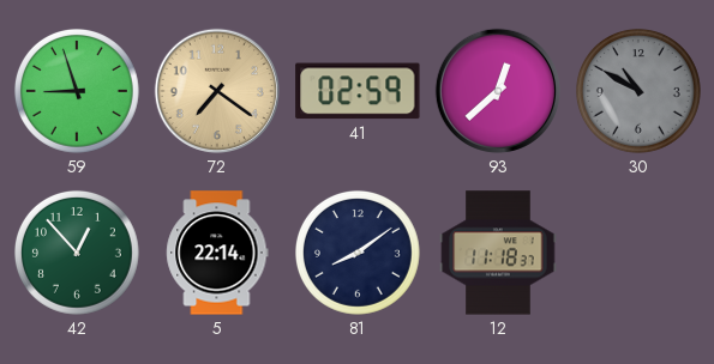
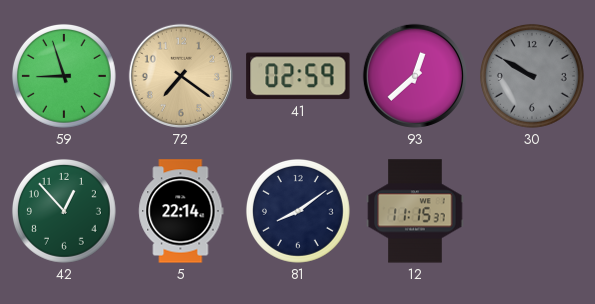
30: 10:50 -> 9:50
12: 11:18 -> 11:15
